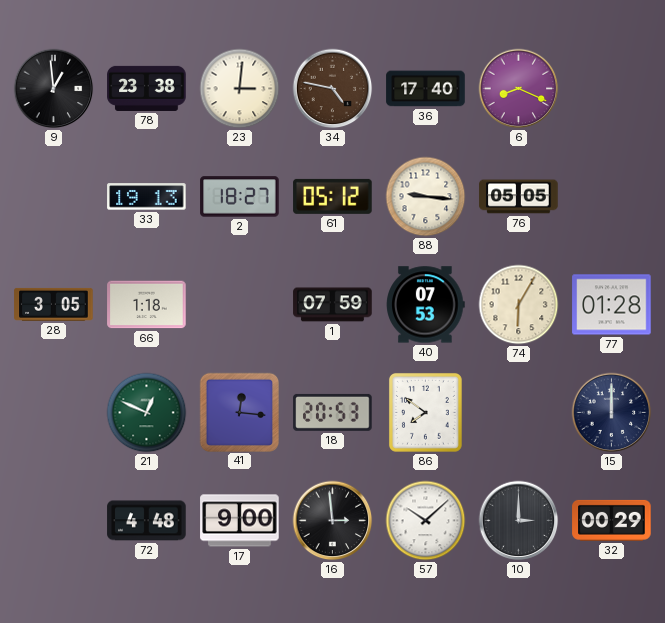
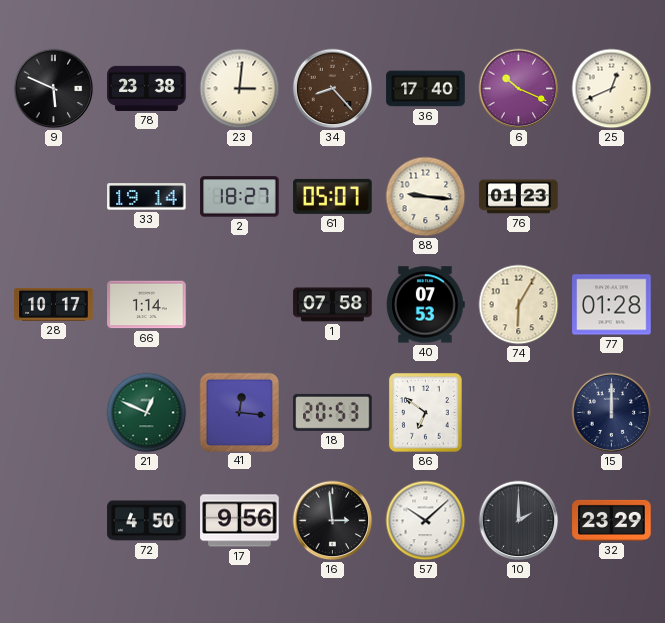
9: 12:59 -> 5:49
34: 4:47 -> 8:23
6: 8:19 -> 10:19
25: none -> 12:41
33: 19:13 -> 19:14
61: 05:12 -> 05:07
76: 05:05 -> 01:23
28: 3:05 -> 10:17
66: 1:18 -> 1:14
1: 07:59 -> 07:58
86: 7:51 -> 6:51
72: 4:48 -> 4:50
17: 9:00 -> 9:56
10: 3:00 -> 2:00
32: 00:29 -> 23:29
